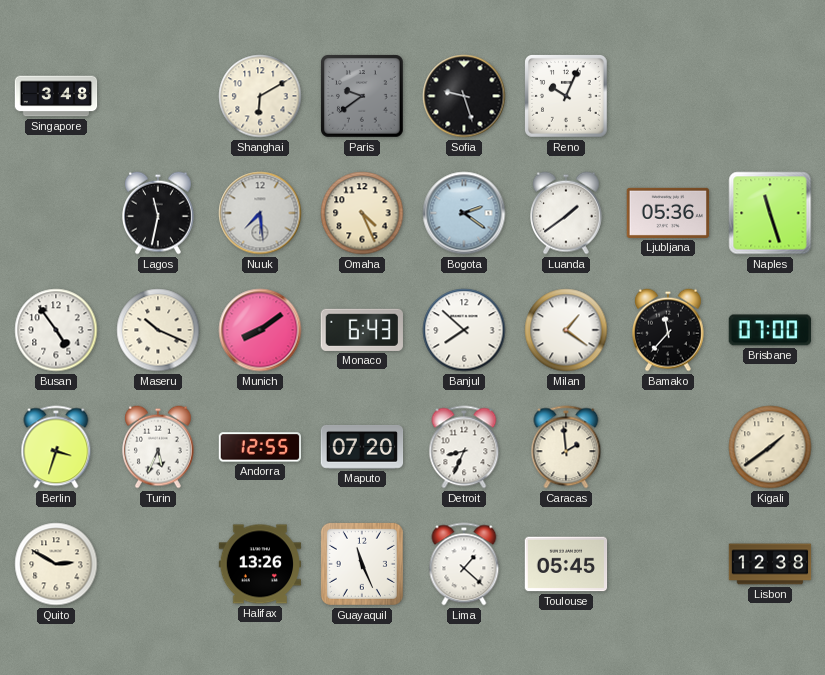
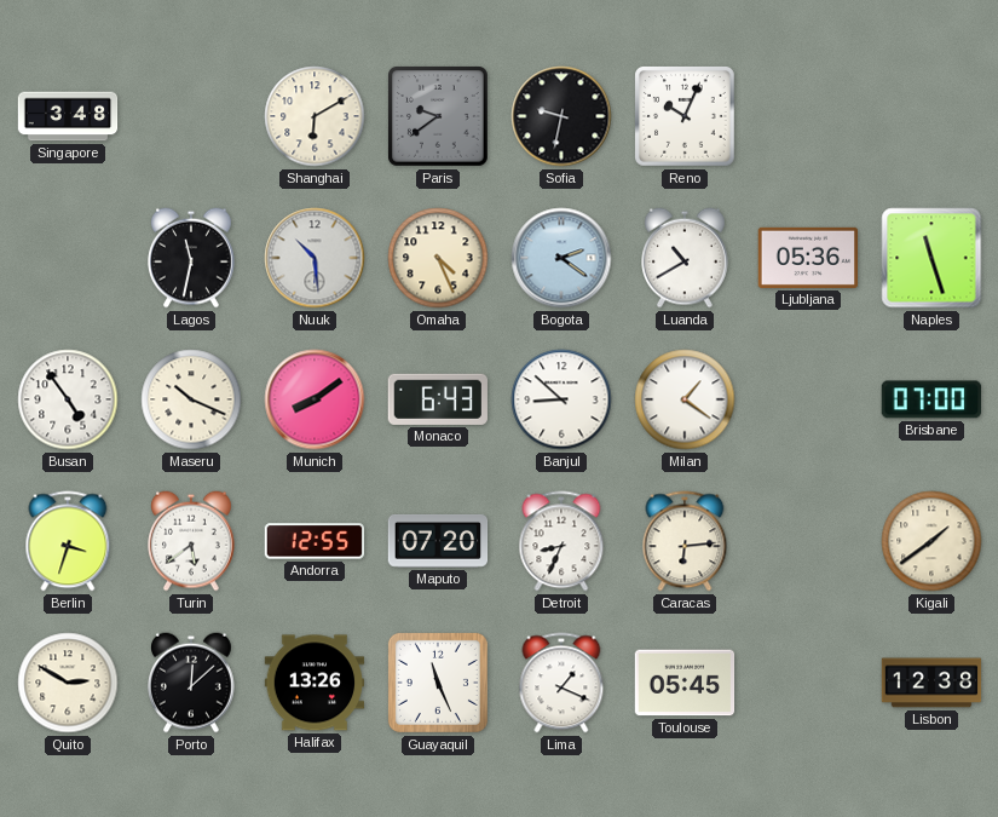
Sofia: 9:27 -> 9:32
Nuuk: 7:29 -> 10:29
Luanda: 1:39 -> 10:40
Banjul: 7:52 -> 8:52
Bamako: 11:37 -> none
Turin: 5:34 -> 5:39
Caracas: 1:59 -> 6:14
Porto: none -> 12:08
Lima: 1:22 -> 1:19
